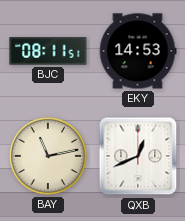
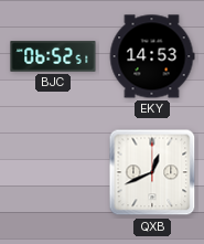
BJC: 08:11 -> 06:52
BAY: 11:13 -> none
